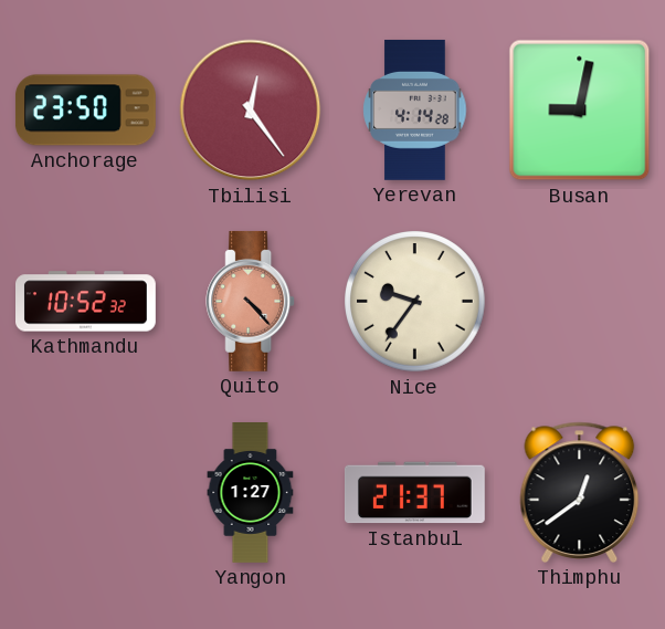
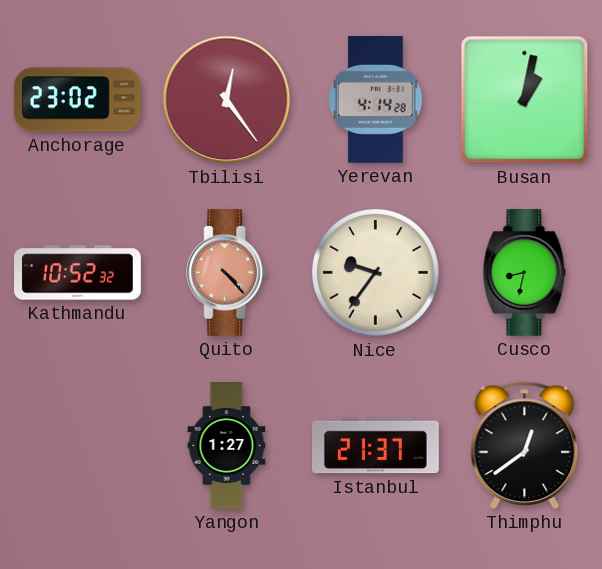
Anchorage: 23:50 -> 23:02
Busan: 9:02 -> 1:02
Cusco: none -> 8:32
